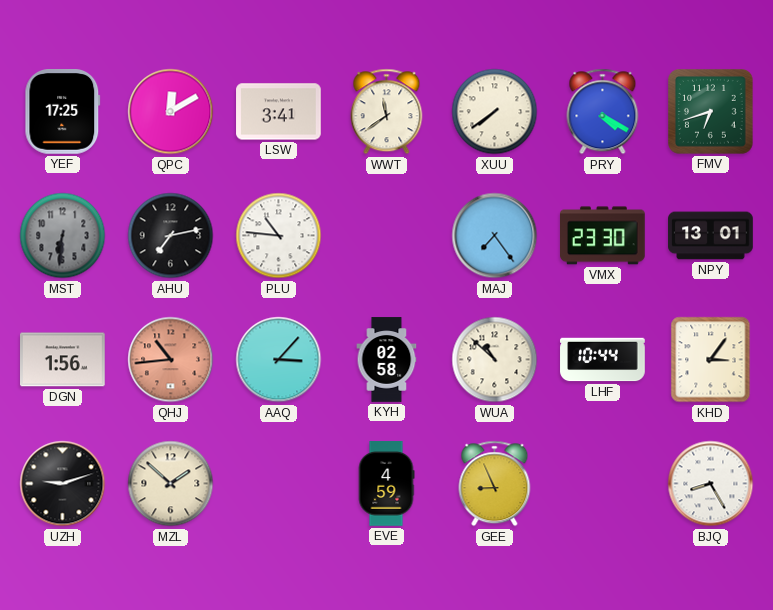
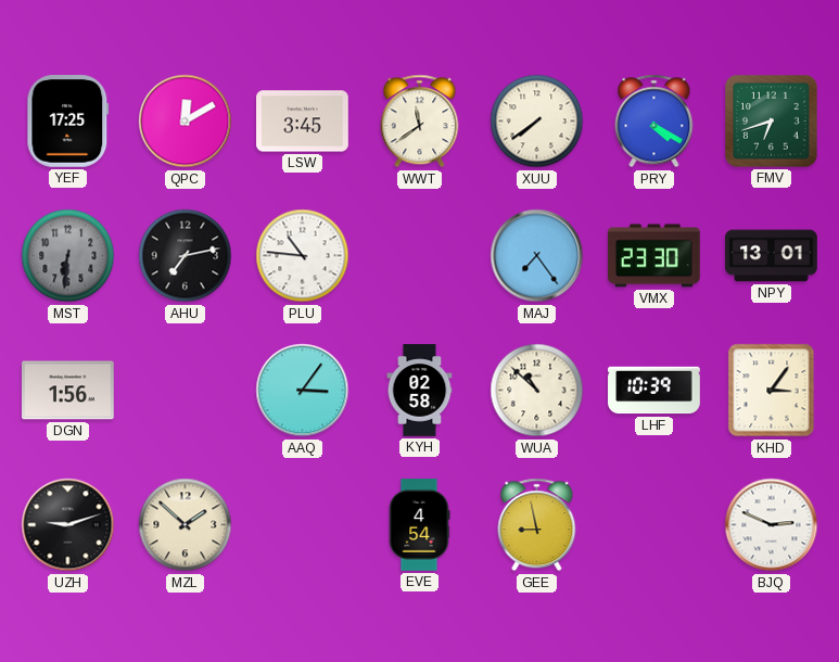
LSW: 3:41 -> 3:45
QHJ: 10:44 -> none
AAQ: 3:07 -> 3:06
LHF: 10:44 -> 10:39
EVE: 4:59 -> 4:54
GEE: 8:56 -> 8:58
BJQ: 8:25 -> 2:49
